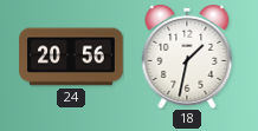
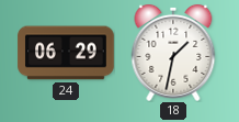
24: 20:56 -> 06:29
